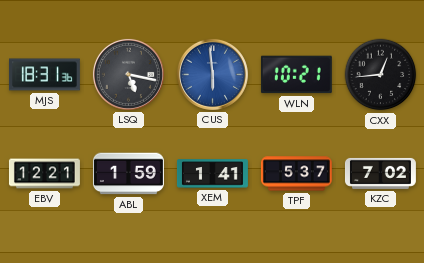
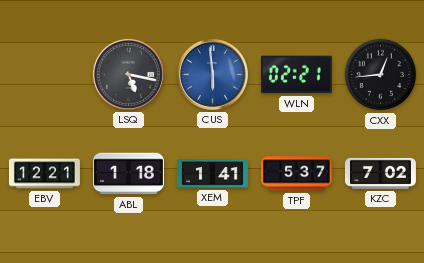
MJS: 18:31 -> none
WLN: 10:21 -> 02:21
ABL: 1:59 -> 1:18
